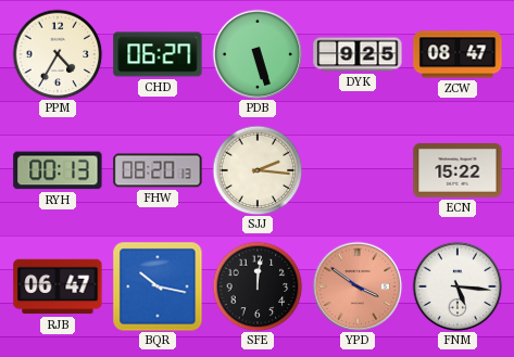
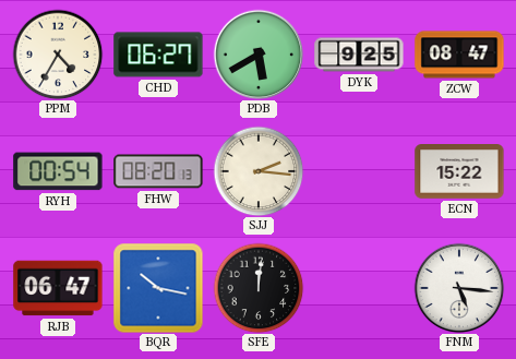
PDB: 5:27 -> 5:40
RYH: 00:13 -> 00:54
YPD: 3:51 -> none
